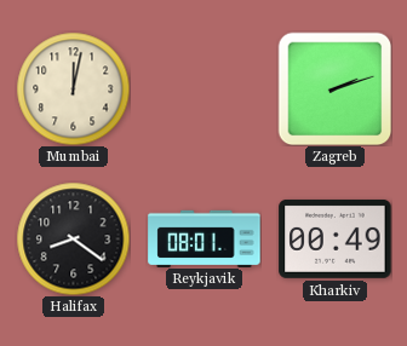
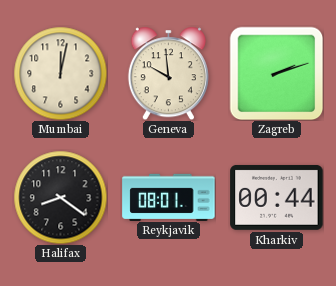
Geneva: none -> 9:59
Kharkiv: 00:49 -> 00:44
